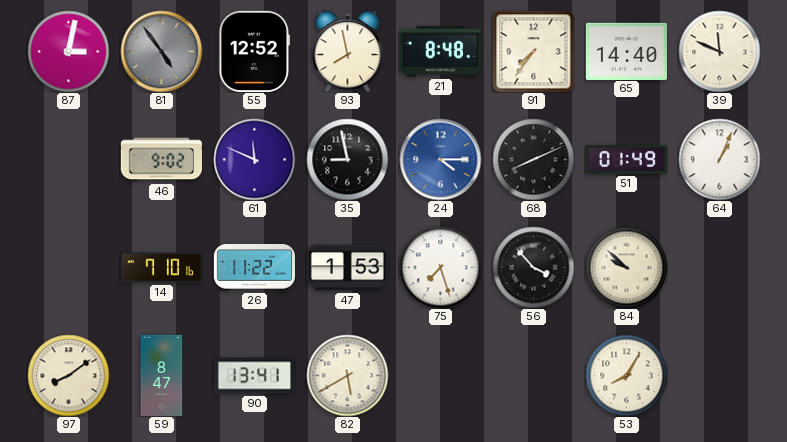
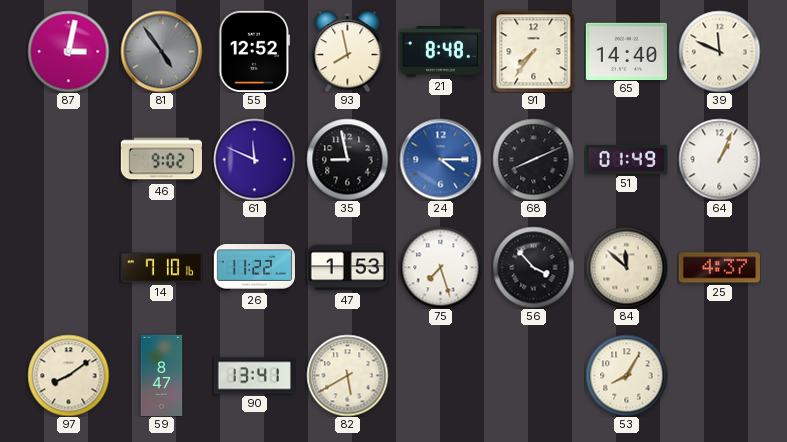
84: 9:52 -> 11:52
25: none -> 4:37
